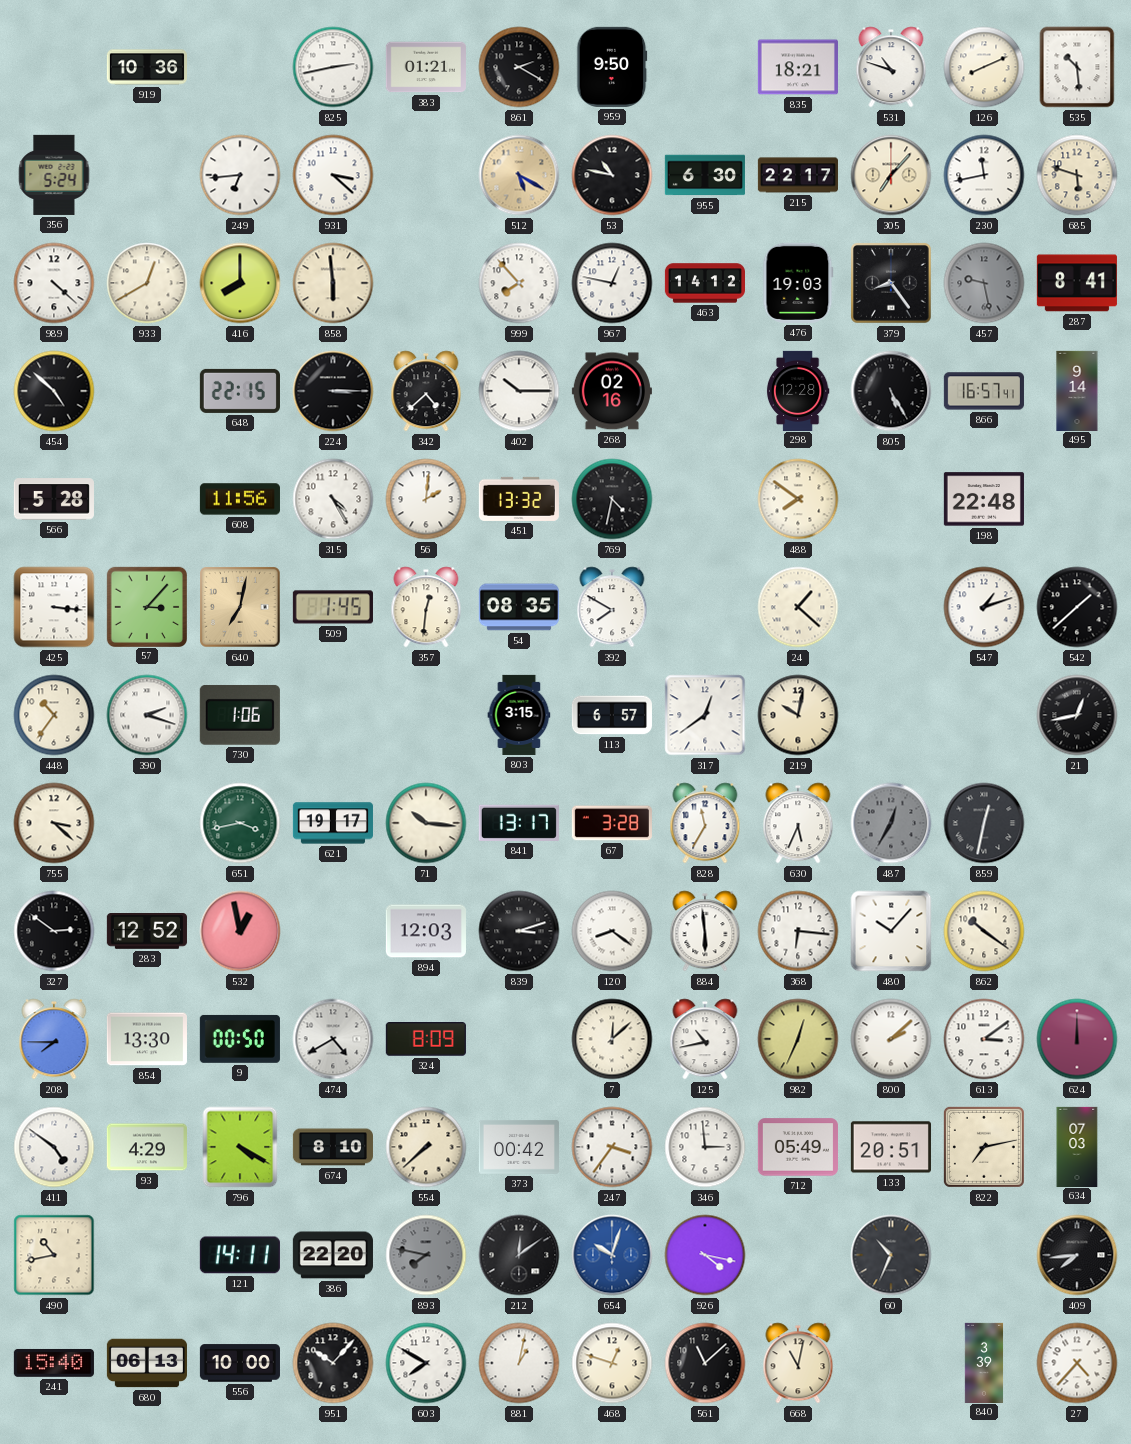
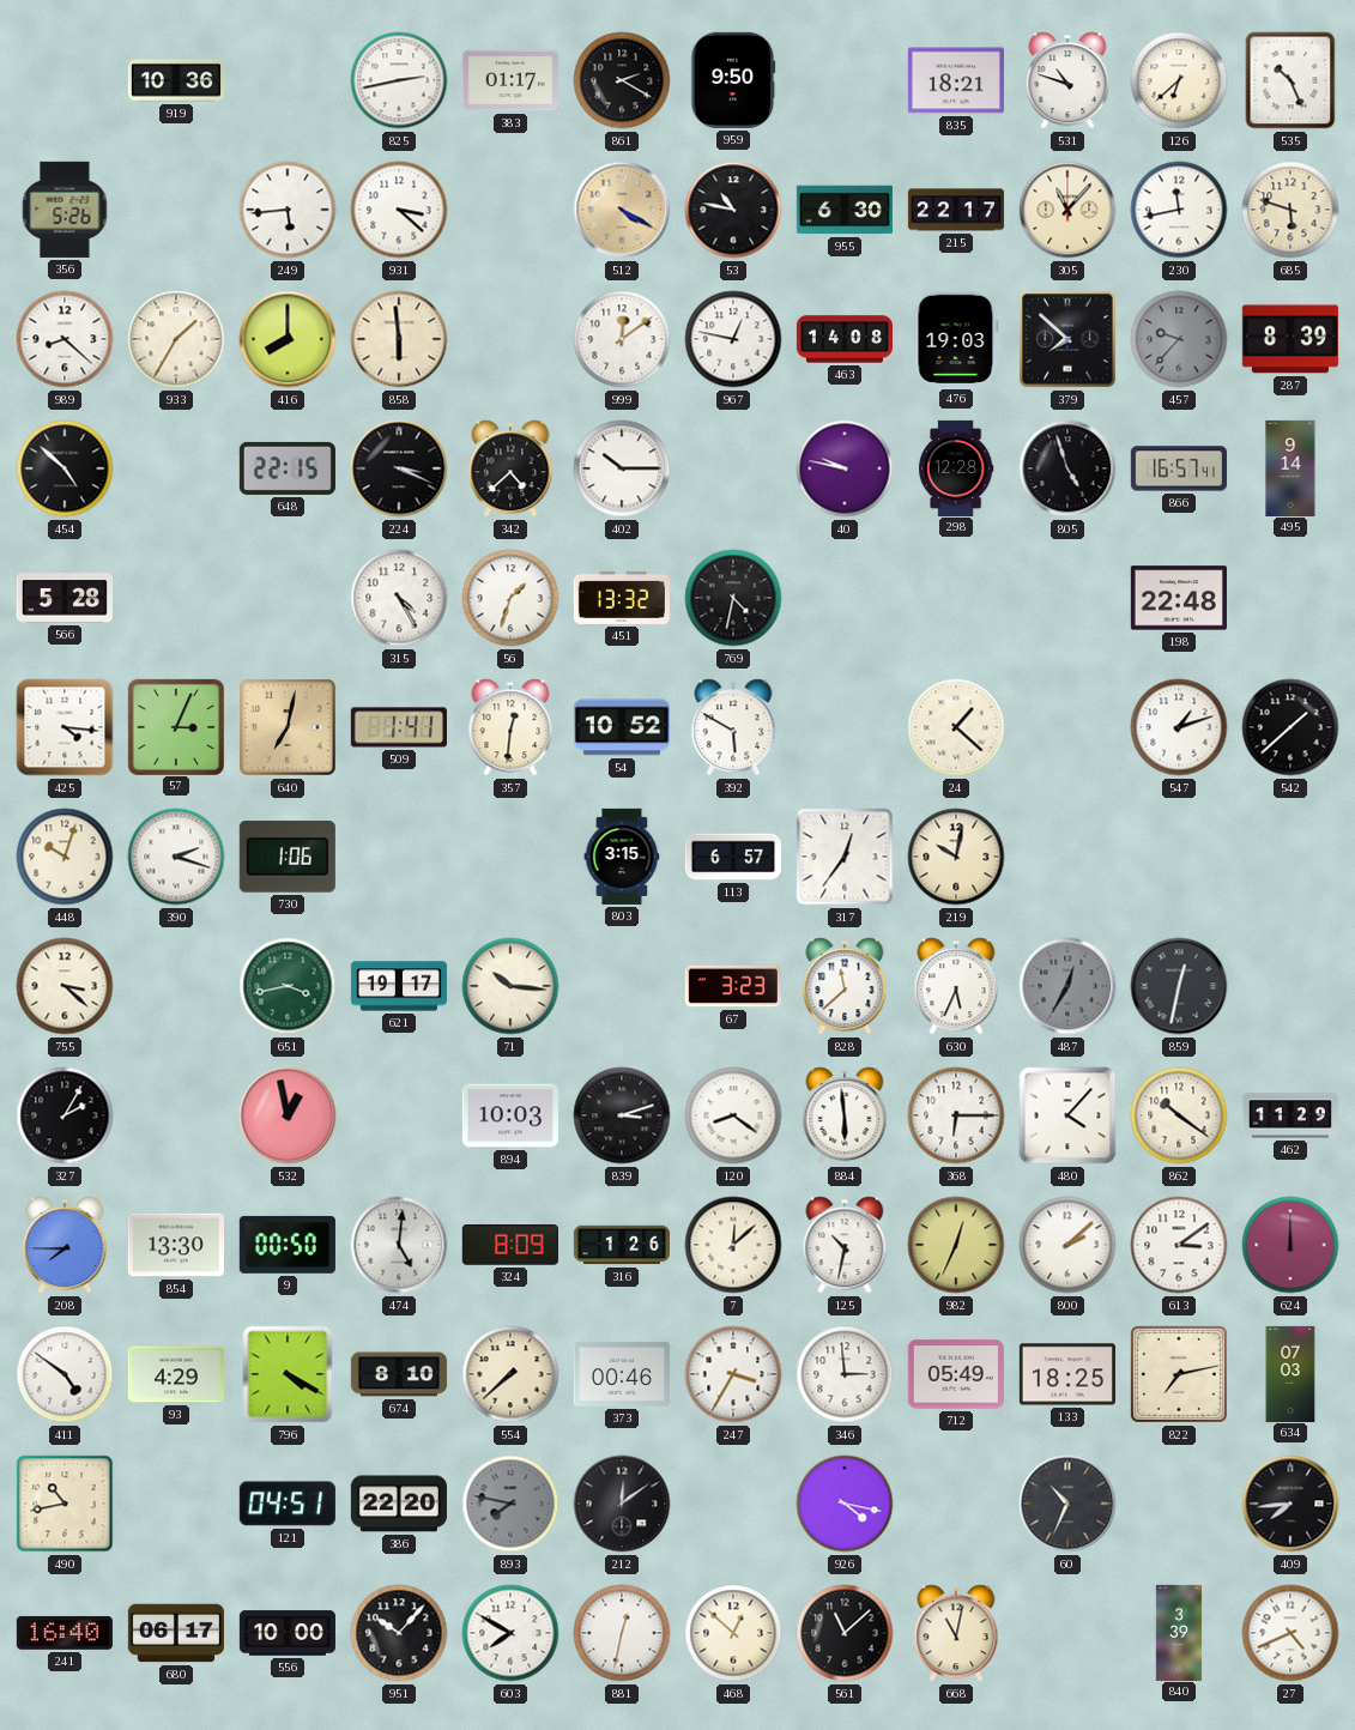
383: 01:21 -> 01:17
126: 8:11 -> 6:38
535: 10:29 -> 10:26
356: 5:24 -> 5:26
249: 6:44 -> 5:44
512: 5:20 -> 4:20
305: 7:07 -> 11:07
989: 4:22 -> 8:22
933: 12:40 -> 1:35
999: 7:53 -> 12:09
463: 14:12 -> 14:08
379: 8:24 -> 7:52
457: 9:28 -> 9:37
287: 8:41 -> 8:39
224: 3:15 -> 3:19
268: 02:16 -> none
40: none -> 9:47
805: 5:25 -> 4:57
608: 11:56 -> none
56: 2:01 -> 1:33
488: 7:51 -> none
425: 3:16 -> 4:16
57: 3:07 -> 3:04
509: 1:45 -> 1:41
54: 08:35 -> 10:52
392: 7:50 -> 5:50
448: 10:36 -> 10:03
317: 12:39 -> 12:36
21: 12:43 -> none
841: 13:17 -> none
67: 3:28 -> 3:23
828: 11:35 -> 11:38
327: 2:51 -> 2:05
283: 12:52 -> none
894: 12:03 -> 10:03
368: 6:16 -> 6:15
480: 10:07 -> 4:07
462: none -> 11:29
474: 4:40 -> 5:01
316: none -> 1:26
125: 10:43 -> 10:32
373: 00:42 -> 00:46
247: 3:36 -> 3:35
133: 20:51 -> 18:25
121: 14:11 -> 04:51
654: 10:03 -> none
241: 15:40 -> 16:40
680: 06:13 -> 06:17
881: 1:02 -> 12:32
468: 12:48 -> 12:52
27: 4:37 -> 4:41
